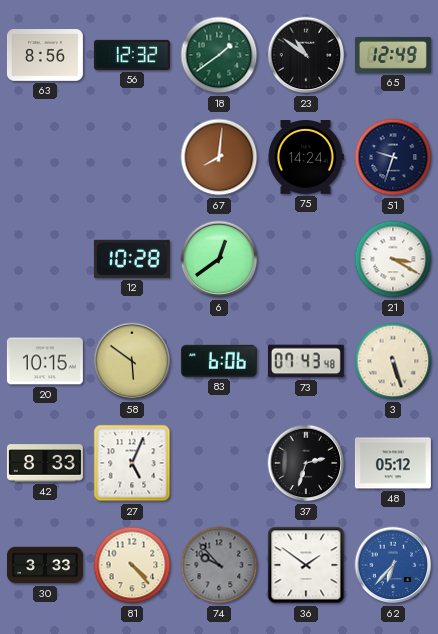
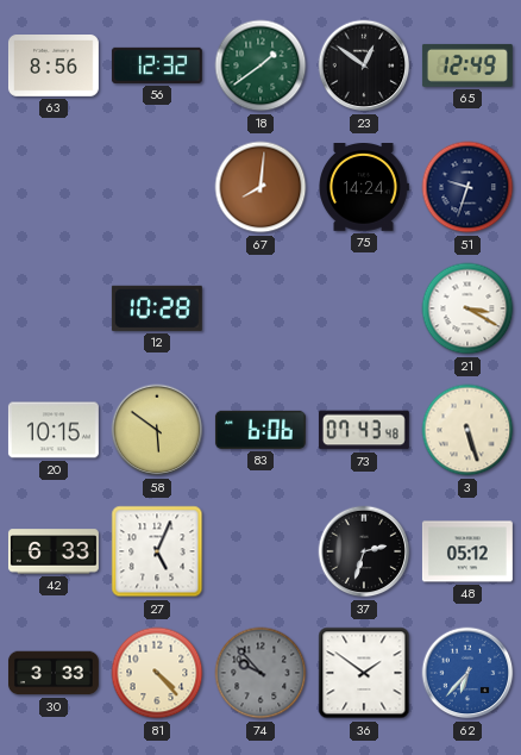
23: 10:51 -> 12:51
6: 12:39 -> none
42: 8:33 -> 6:33
